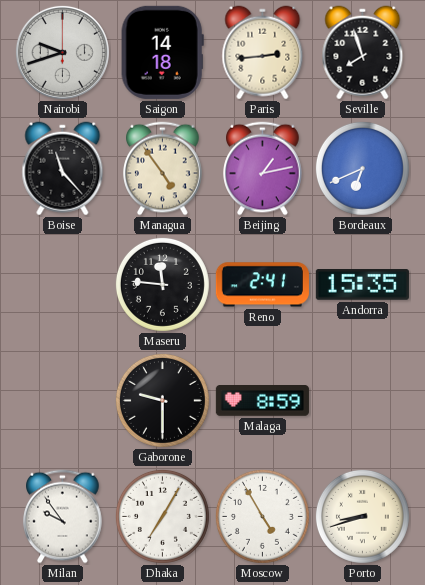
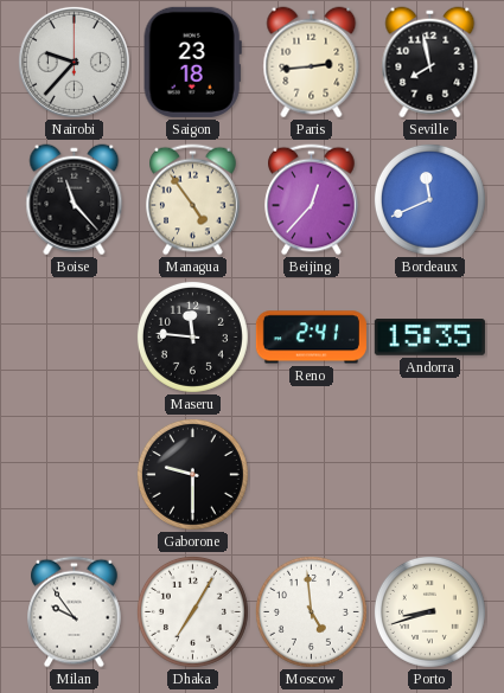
Nairobi: 9:42 -> 9:37
Saigon: 14:18 -> 23:18
Seville: 7:57 -> 7:58
Beijing: 1:13 -> 12:37
Bordeaux: 6:41 -> 11:41
Malaga: 8:59 -> none
Moscow: 4:55 -> 4:59
